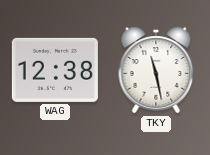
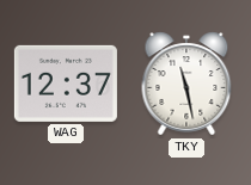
WAG: 12:38 -> 12:37
